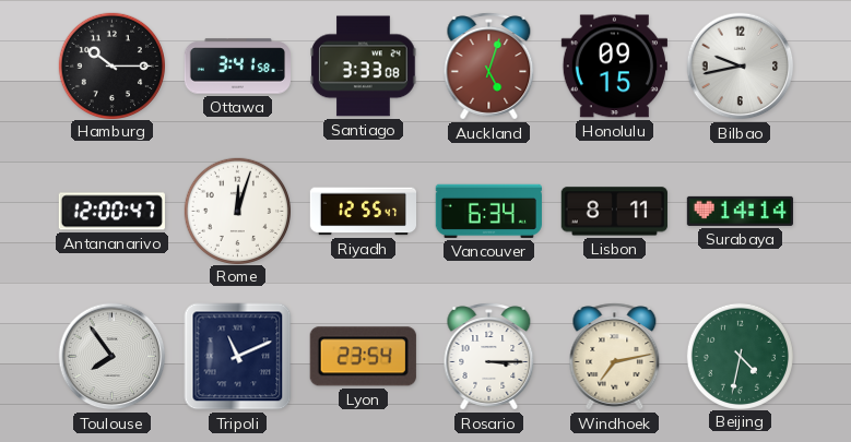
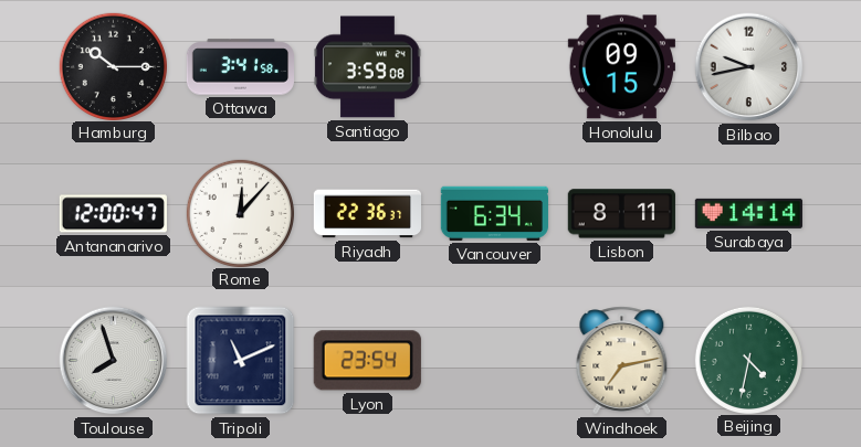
Santiago: 3:33 -> 3:59
Auckland: 5:03 -> none
Rome: 12:03 -> 12:07
Riyadh: 12:55 -> 22:36
Toulouse: 7:54 -> 7:57
Rosario: 3:15 -> none
